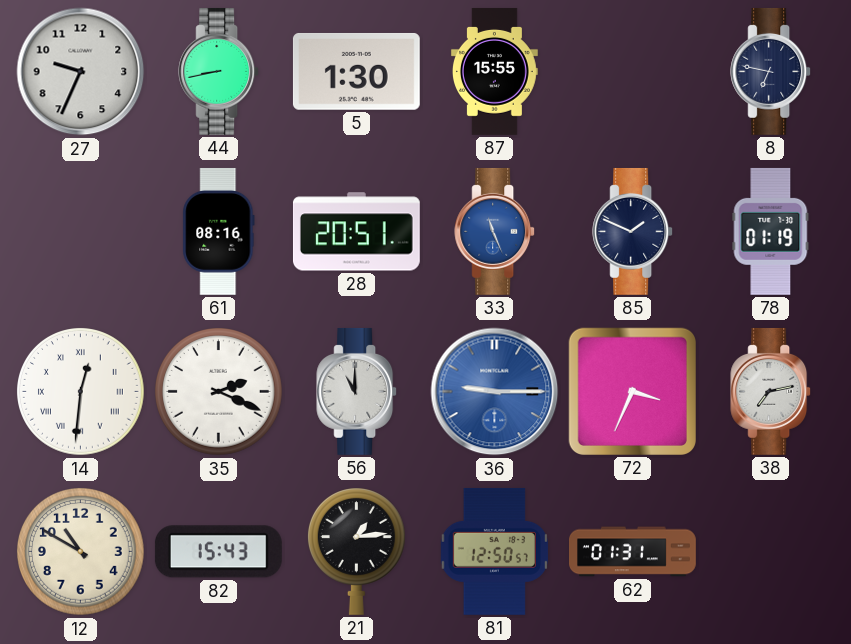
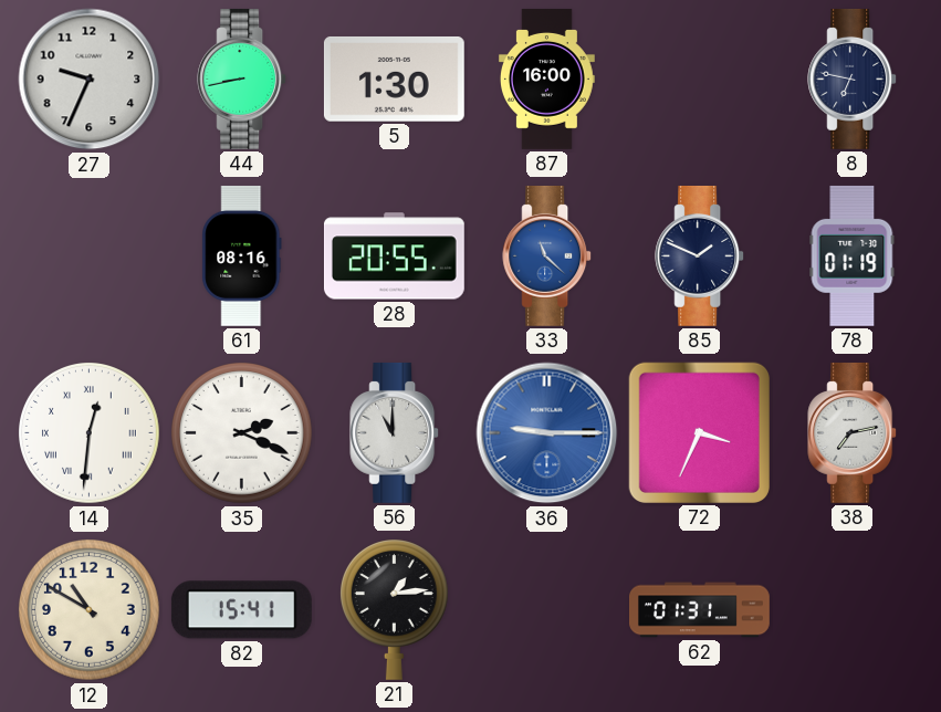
87: 15:55 -> 16:00
28: 20:51 -> 20:55
33: 11:26 -> 11:22
82: 15:43 -> 15:41
81: 12:50 -> none
